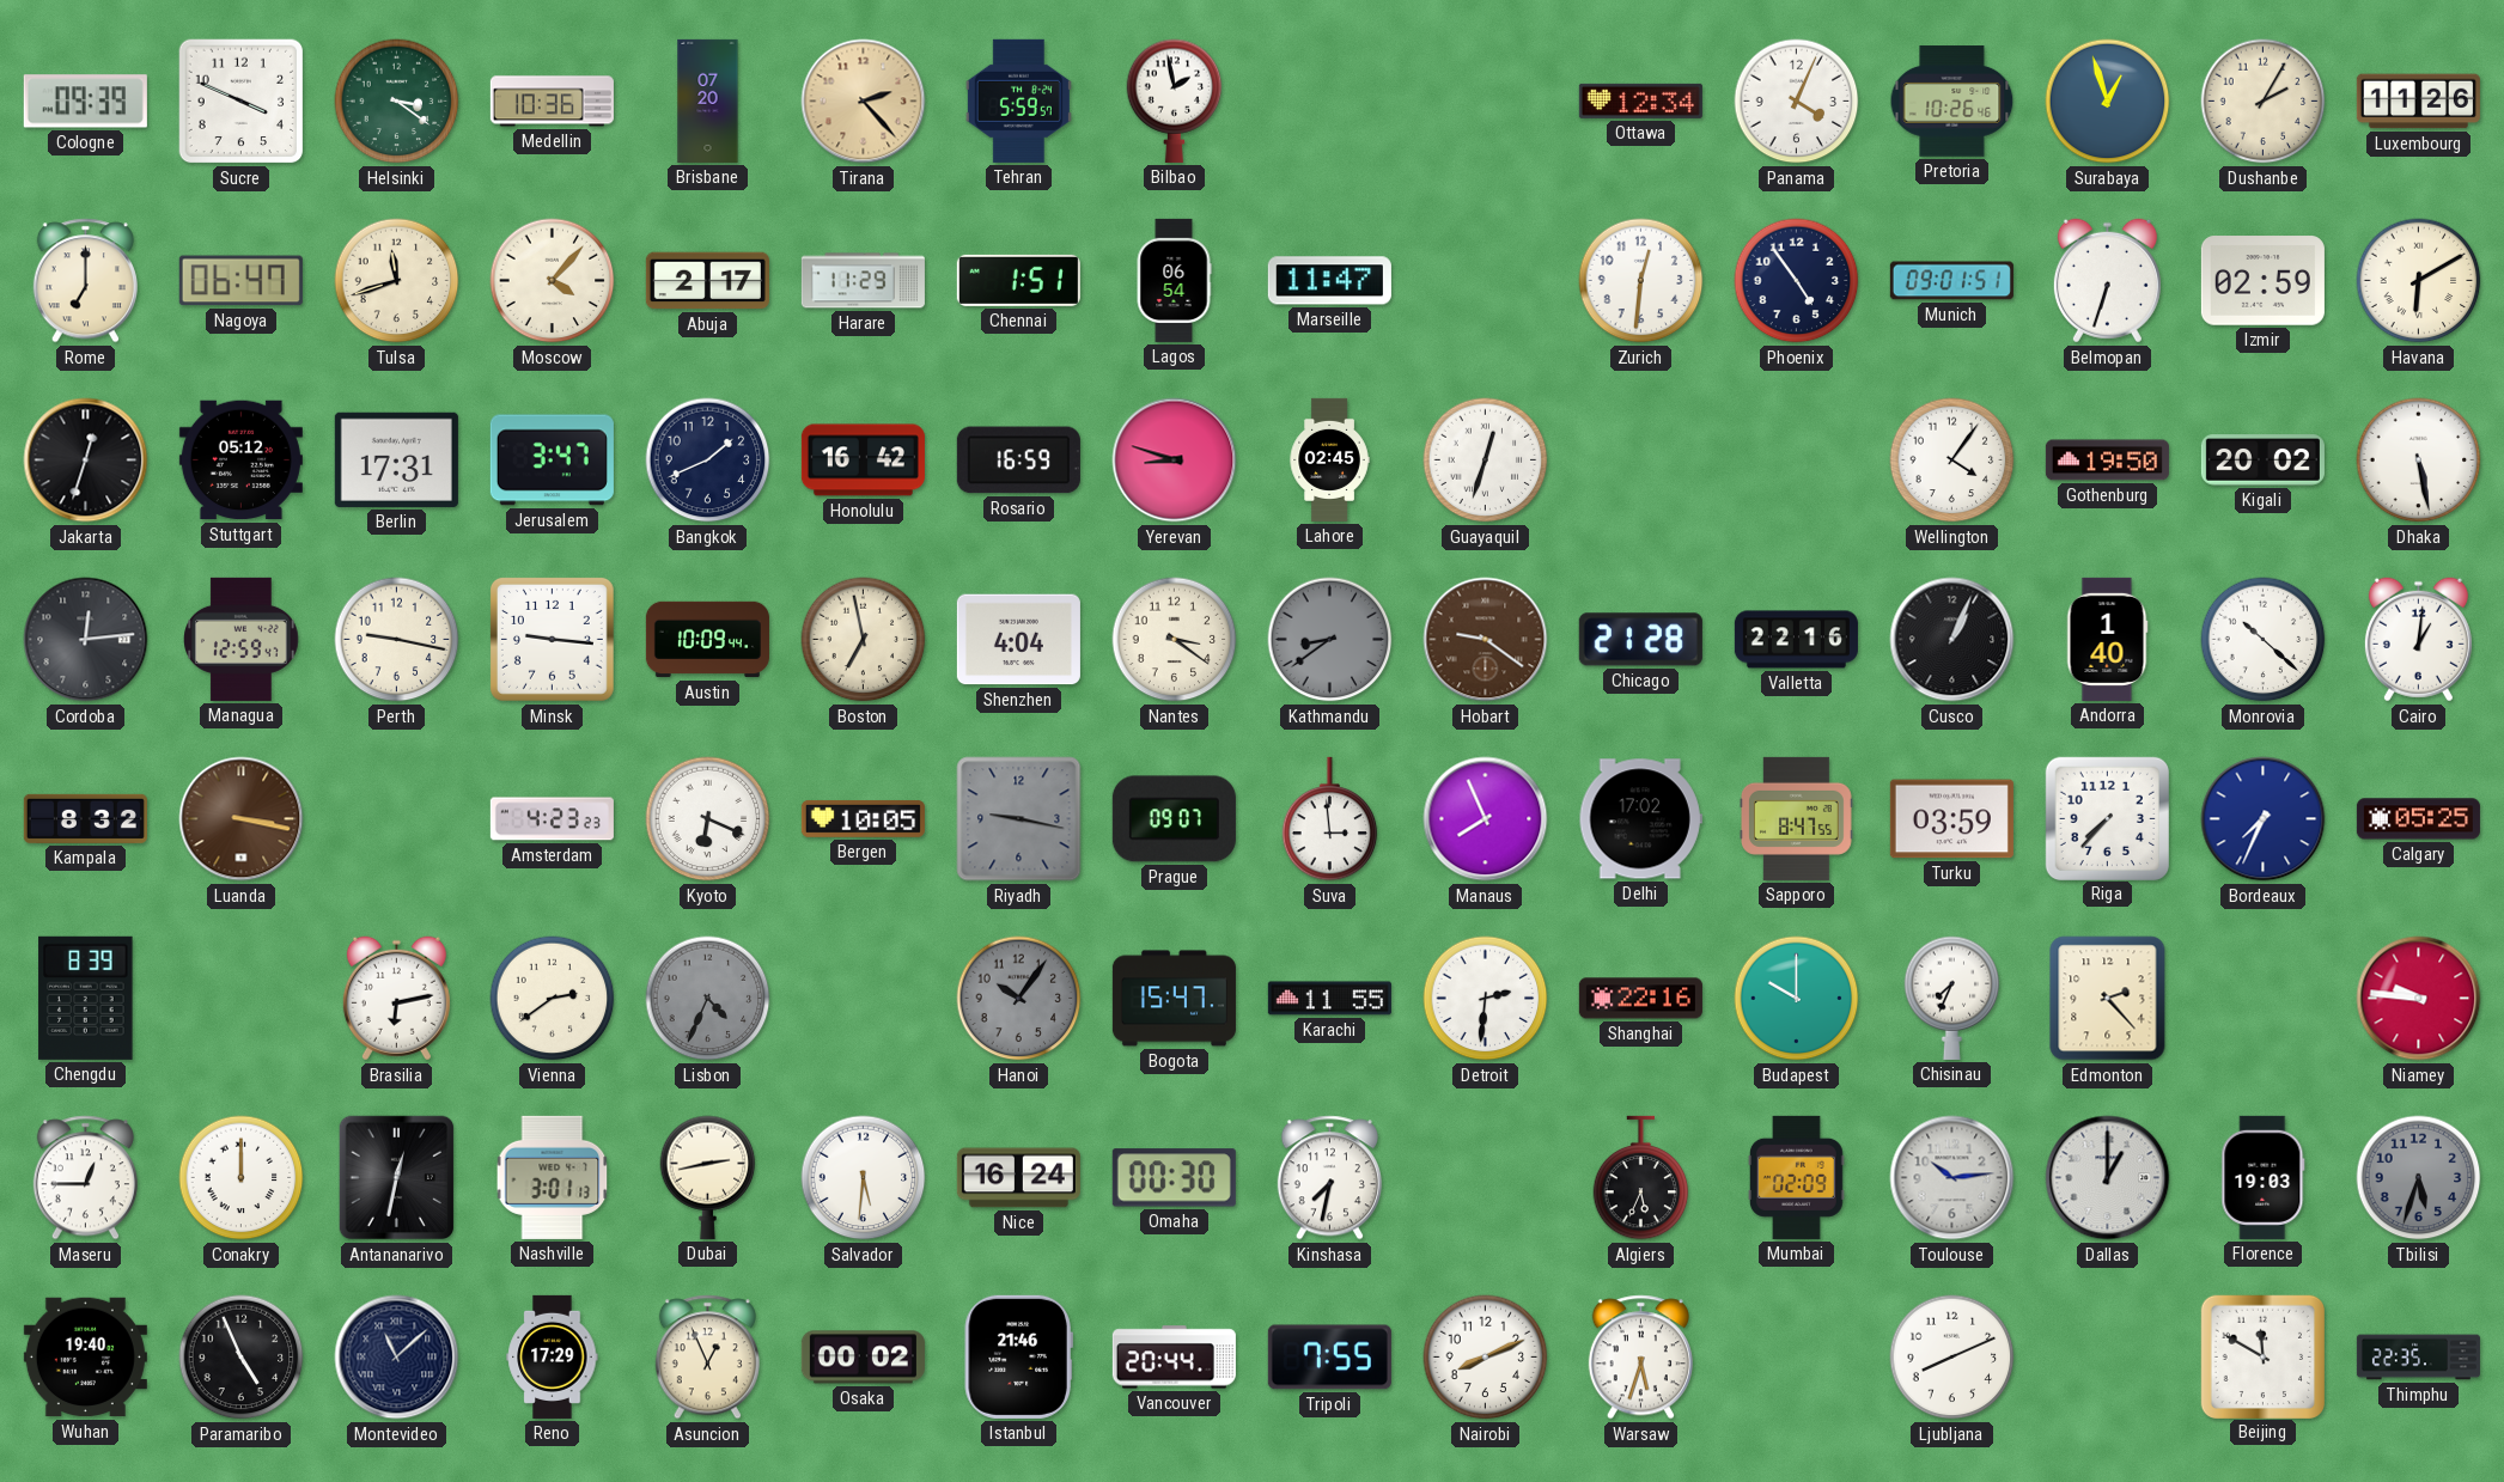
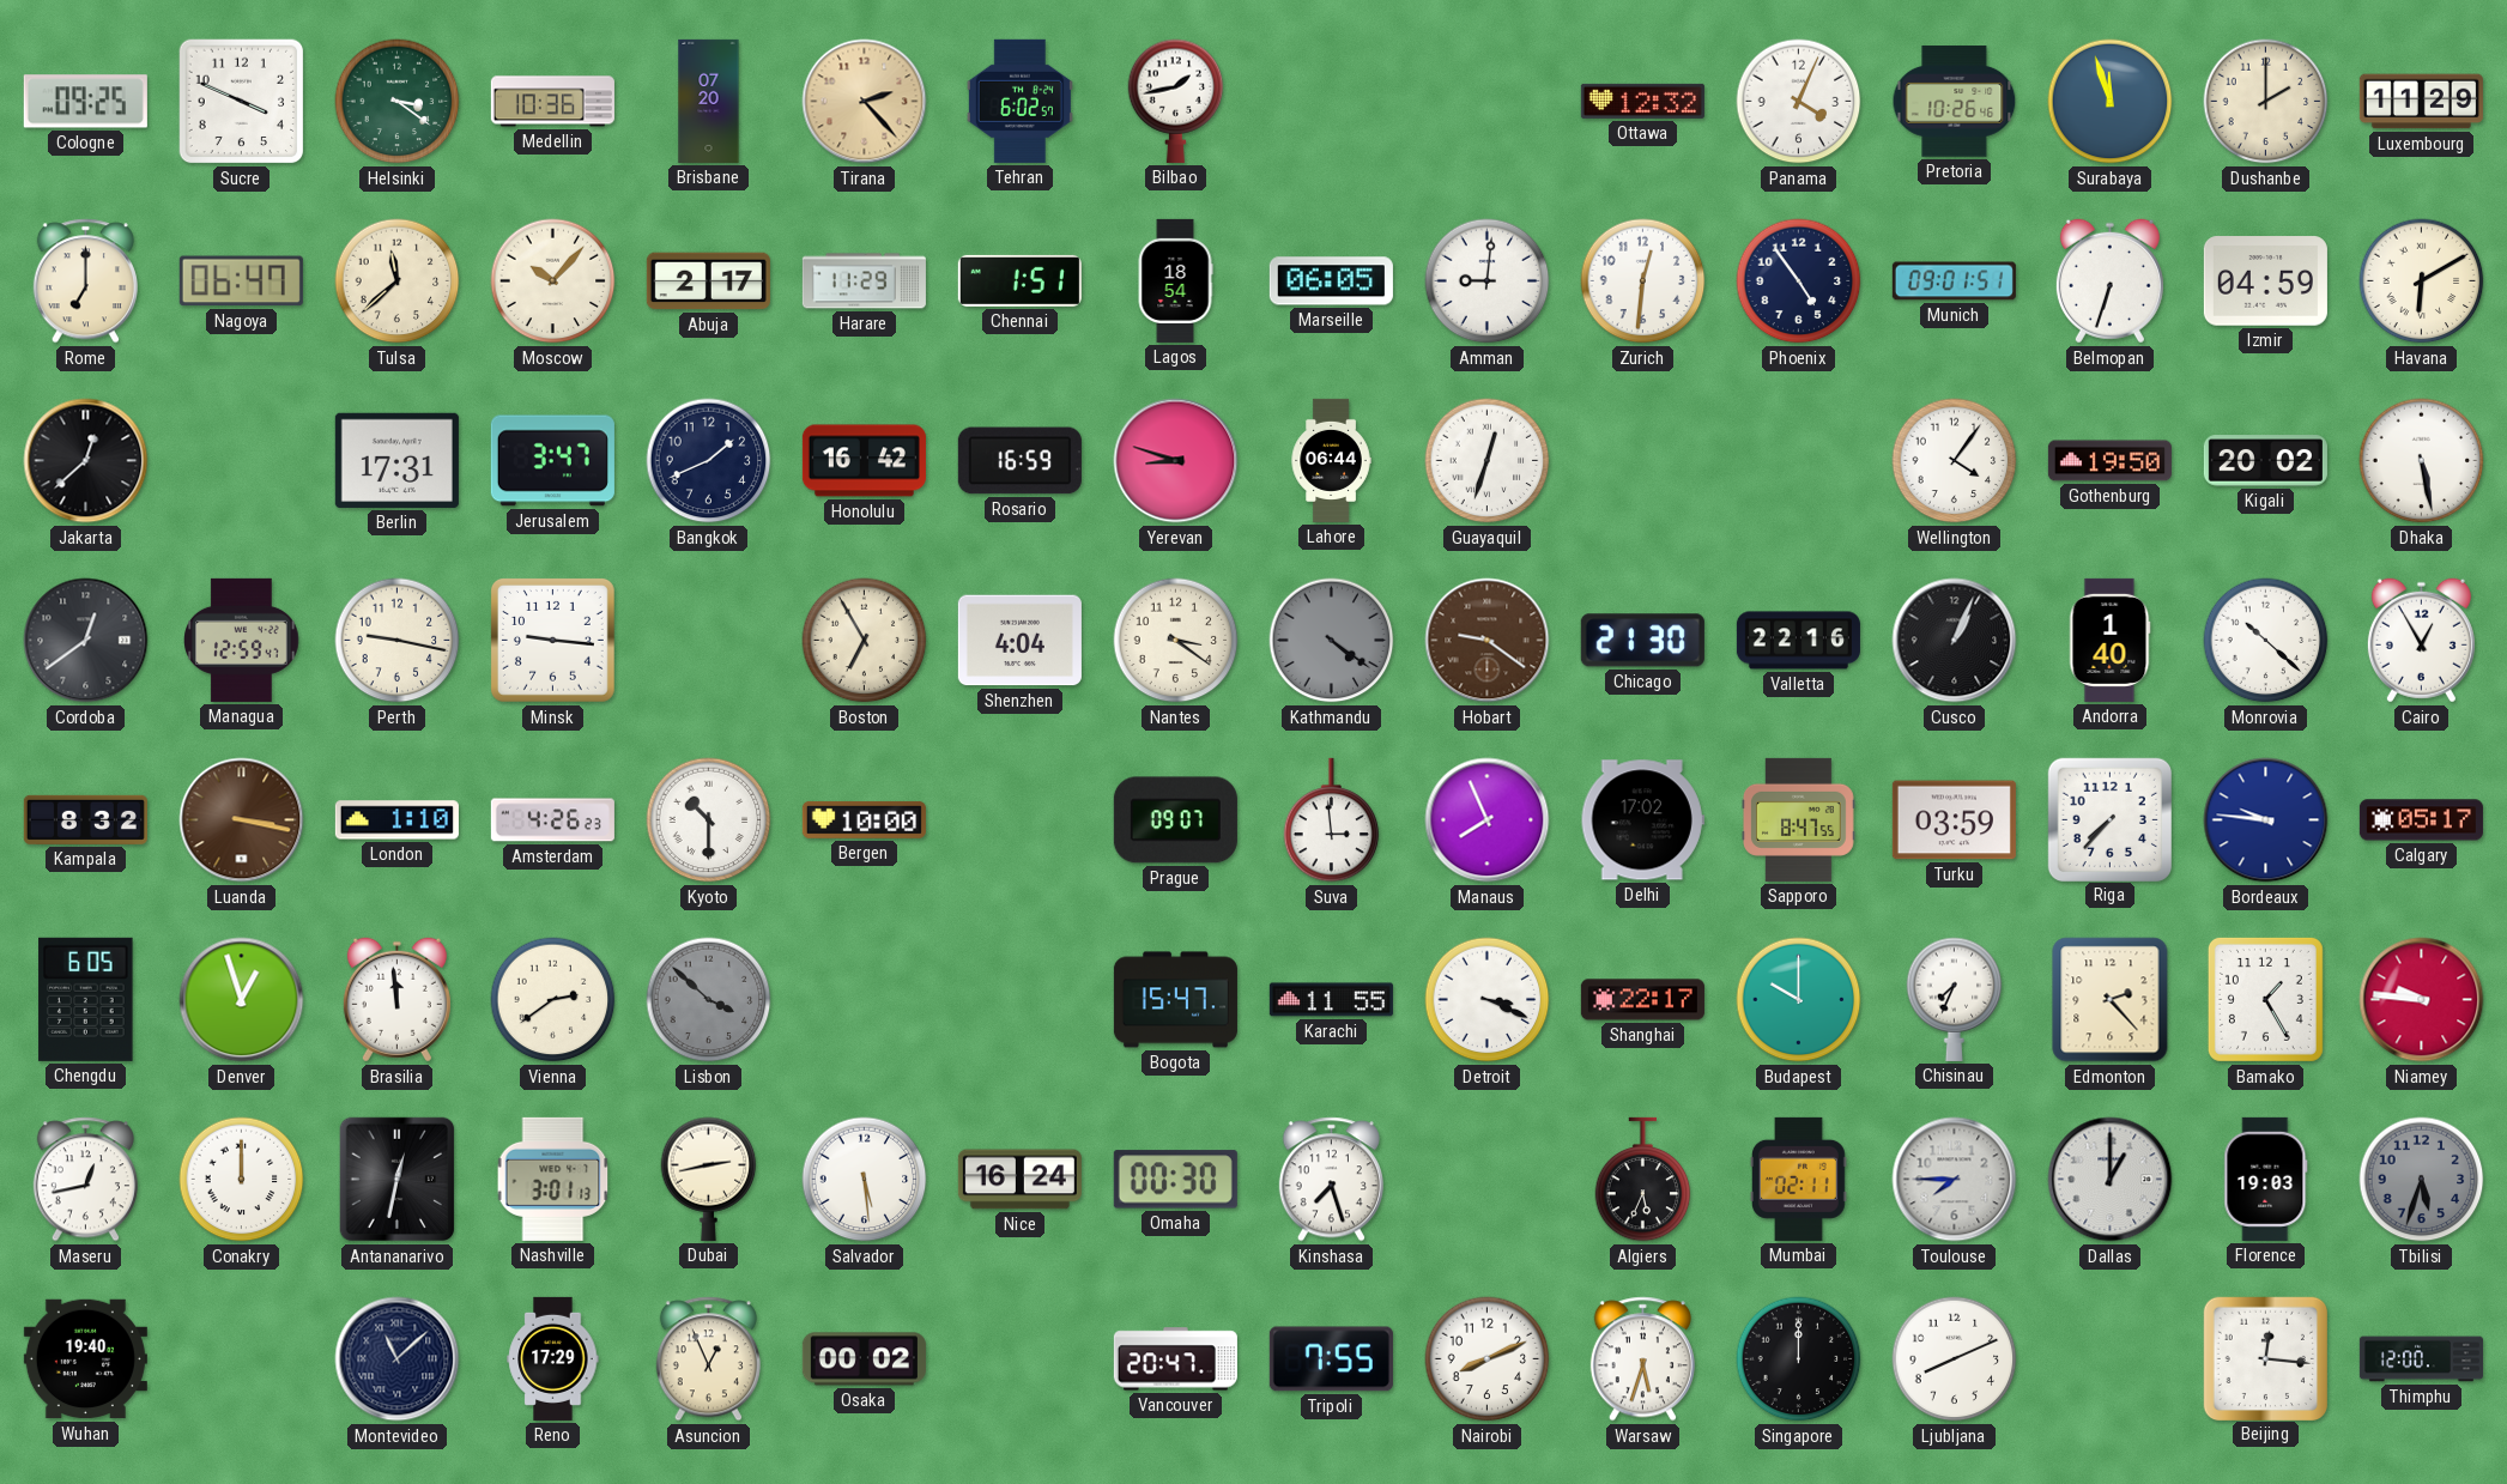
Cologne: 09:39 -> 09:25
Tehran: 5:59 -> 6:02
Bilbao: 1:58 -> 1:43
Ottawa: 12:34 -> 12:32
Surabaya: 12:57 -> 11:57
Dushanbe: 2:05 -> 2:00
Luxembourg: 11:26 -> 11:29
Tulsa: 11:42 -> 11:38
Moscow: 4:07 -> 10:07
Lagos: 06:54 -> 18:54
Marseille: 11:47 -> 06:05
Amman: none -> 9:01
Izmir: 02:59 -> 04:59
Jakarta: 12:33 -> 12:38
Stuttgart: 05:12 -> none
Lahore: 02:45 -> 06:44
Cordoba: 12:14 -> 12:39
Austin: 10:09 -> none
Boston: 6:58 -> 6:55
Kathmandu: 8:39 -> 4:21
Chicago: 21:28 -> 21:30
Cairo: 1:01 -> 12:55
London: none -> 1:10
Amsterdam: 4:23 -> 4:26
Kyoto: 6:19 -> 10:30
Bergen: 10:05 -> 10:00
Riyadh: 9:17 -> none
Bordeaux: 7:34 -> 9:46
Calgary: 05:25 -> 05:17
Chengdu: 8:39 -> 6:05
Denver: none -> 12:57
Brasilia: 6:13 -> 11:59
Lisbon: 4:34 -> 3:52
Hanoi: 10:06 -> none
Detroit: 2:31 -> 3:19
Shanghai: 22:16 -> 22:17
Bamako: none -> 1:25
Maseru: 12:45 -> 12:43
Salvador: 5:31 -> 5:29
Kinshasa: 7:32 -> 7:27
Mumbai: 02:09 -> 02:11
Toulouse: 10:14 -> 7:45
Paramaribo: 4:56 -> none
Istanbul: 21:46 -> none
Vancouver: 20:44 -> 20:47
Singapore: none -> 12:00
Beijing: 11:50 -> 12:16
Thimphu: 22:35 -> 12:00
